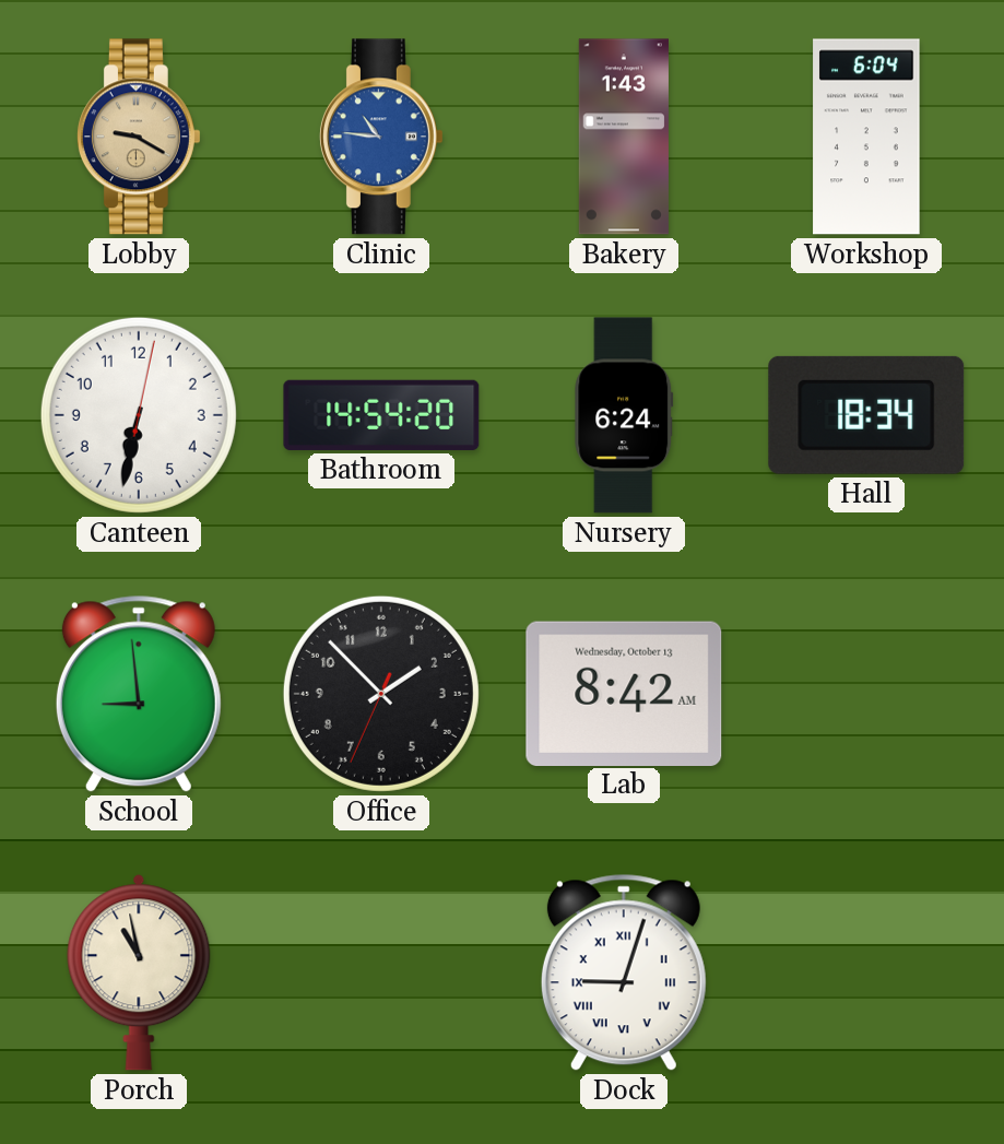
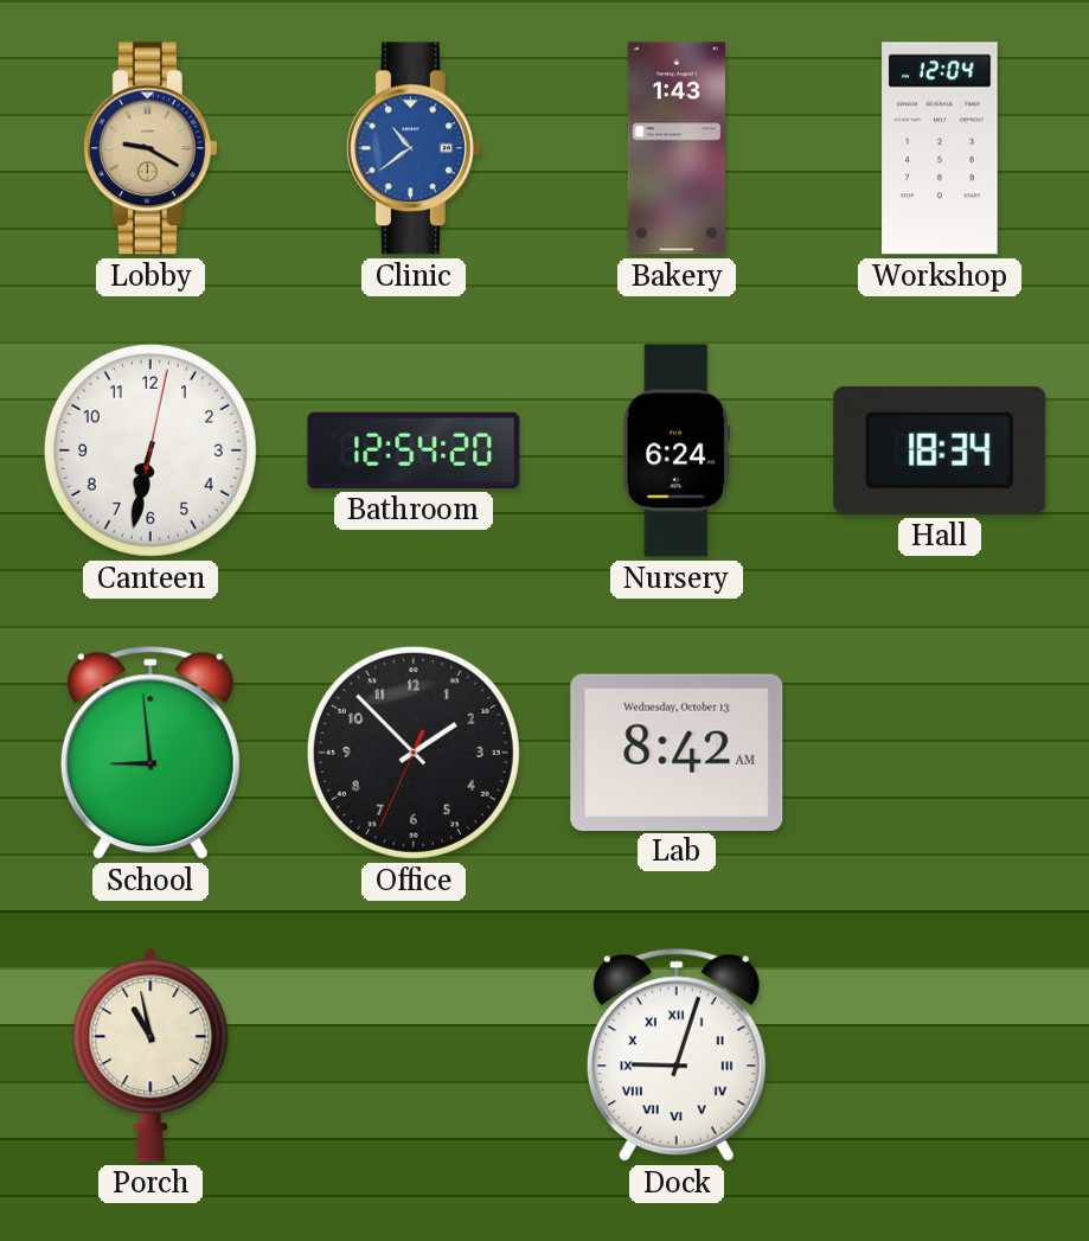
Clinic: 10:46 -> 10:39
Workshop: 6:04 -> 12:04
Bathroom: 14:54 -> 12:54
